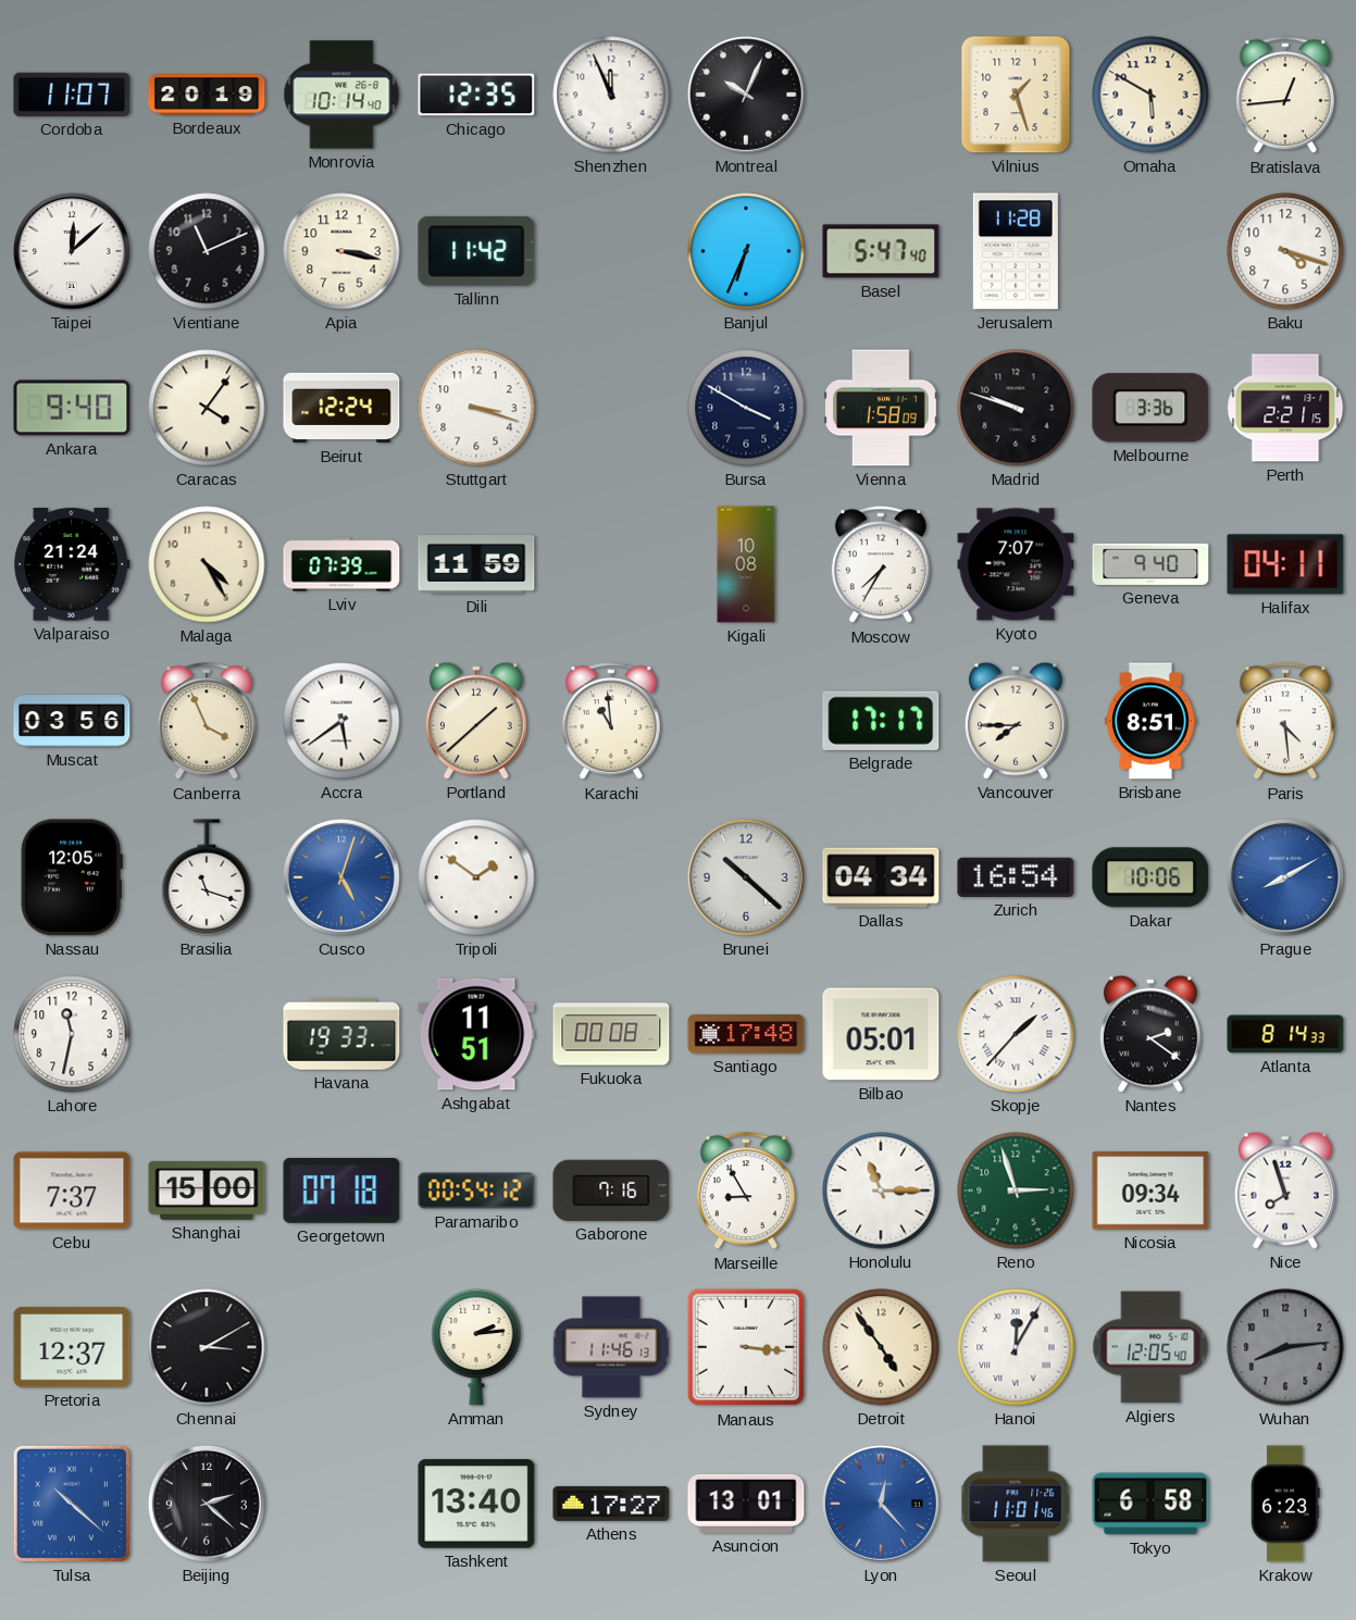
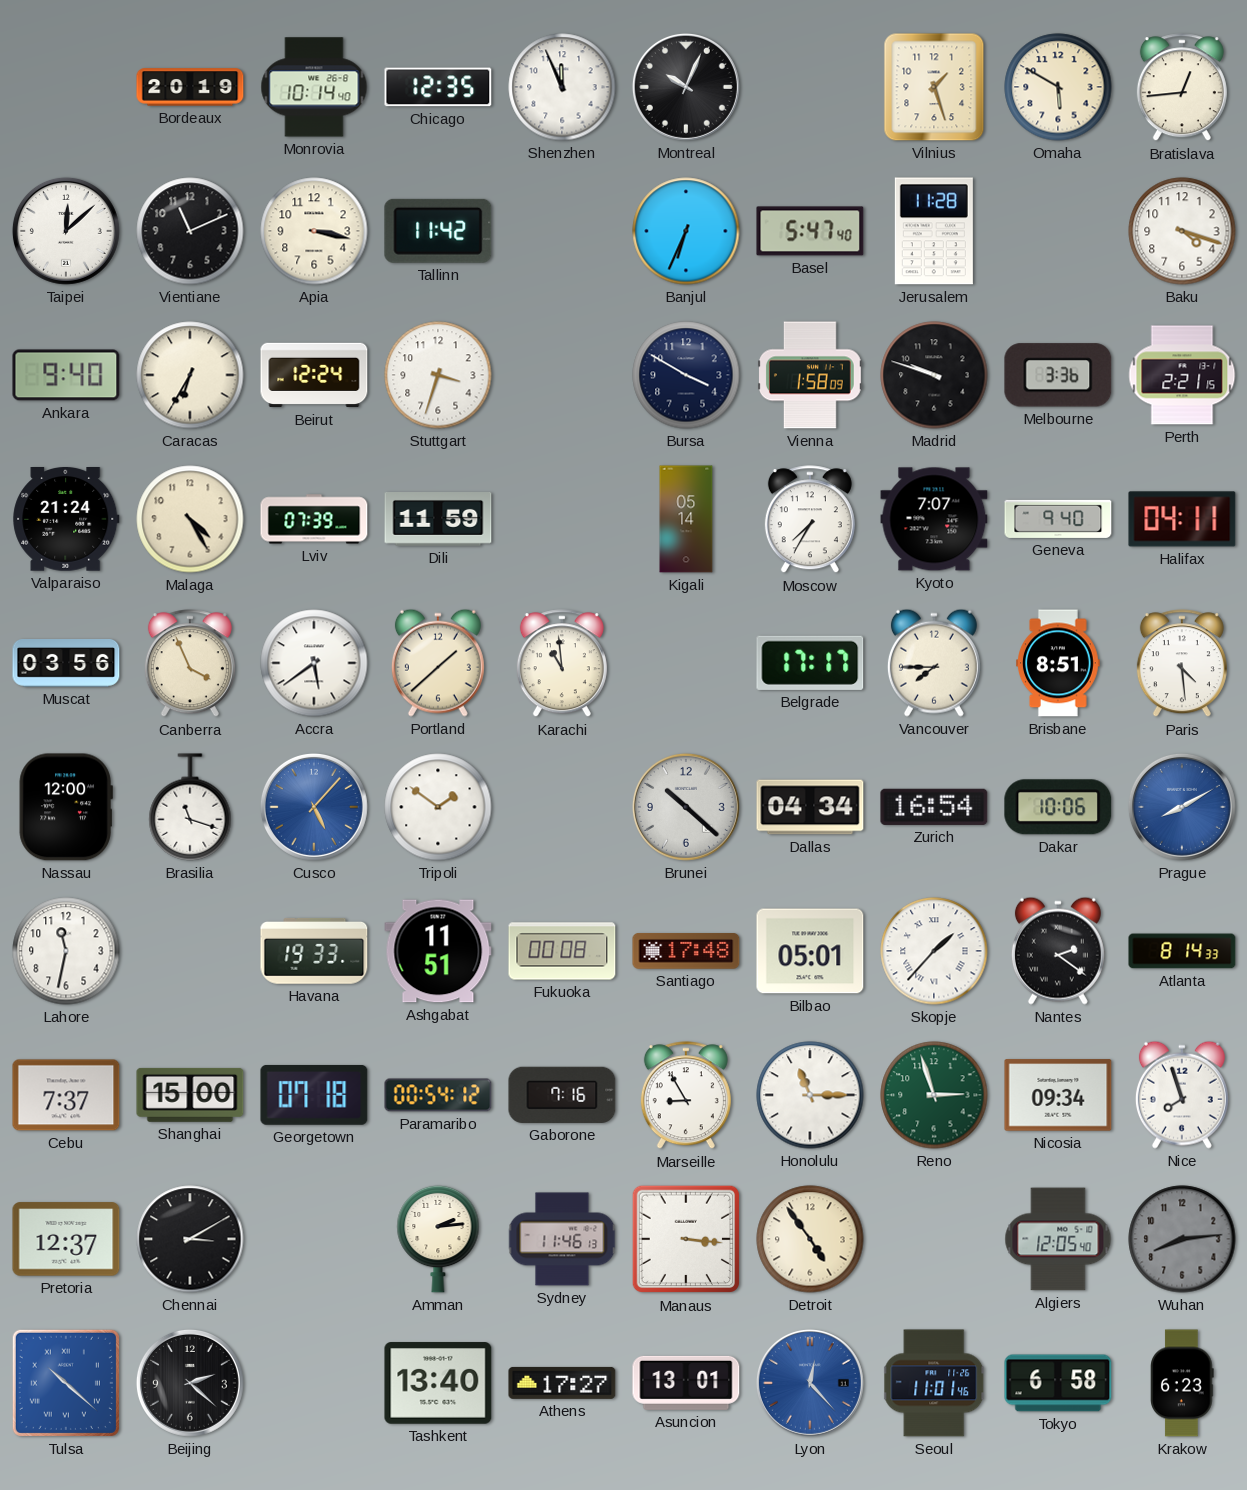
Cordoba: 11:07 -> none
Caracas: 4:06 -> 6:35
Stuttgart: 3:18 -> 3:33
Kigali: 10:08 -> 05:14
Nassau: 12:05 -> 12:00
Cusco: 5:03 -> 5:07
Hanoi: 12:05 -> none
